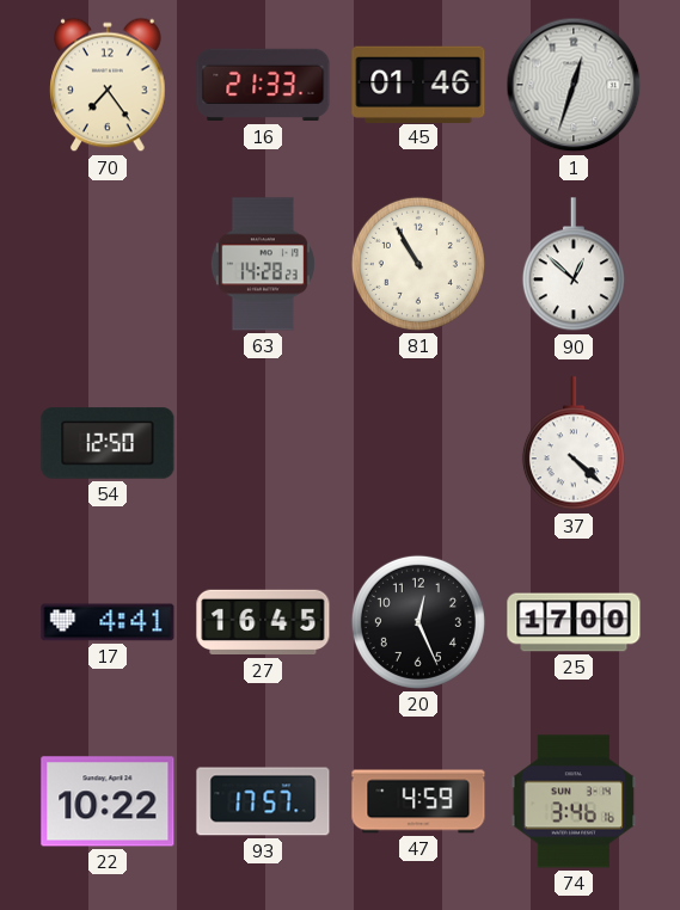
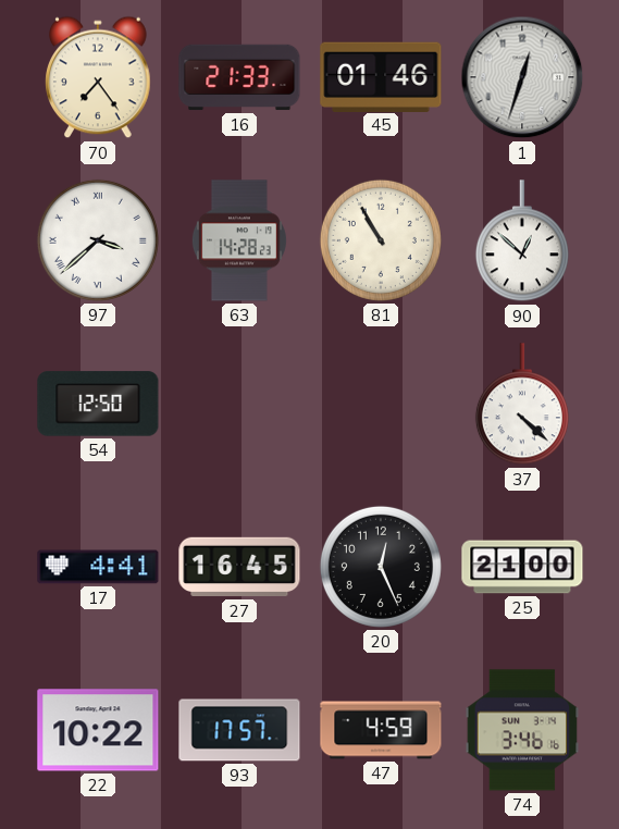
97: none -> 3:38
25: 17:00 -> 21:00
